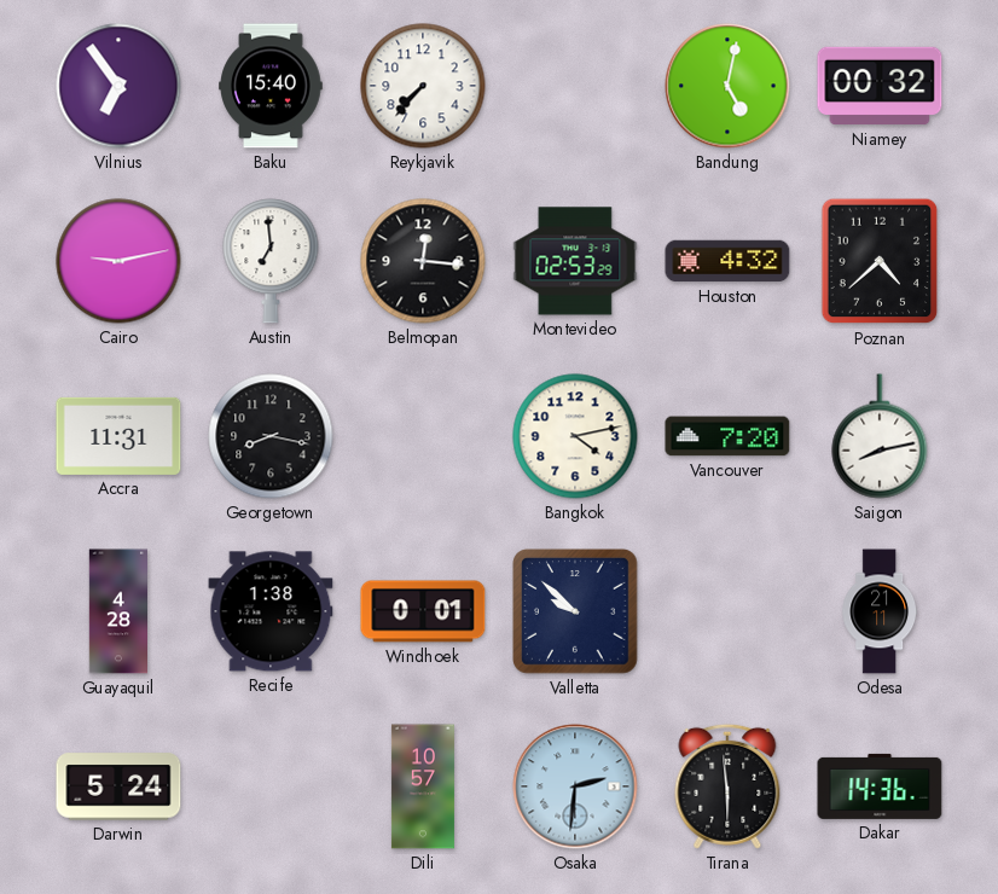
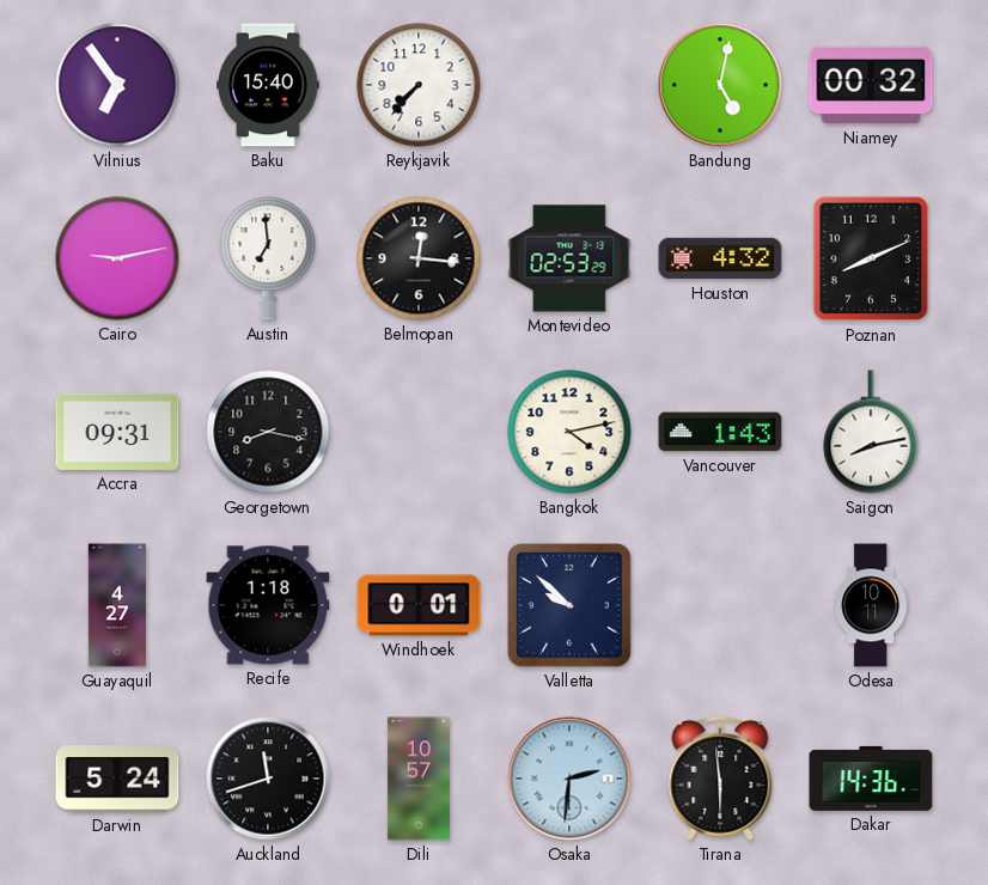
Poznan: 4:38 -> 8:11
Accra: 11:31 -> 09:31
Vancouver: 7:20 -> 1:43
Guayaquil: 4:28 -> 4:27
Recife: 1:38 -> 1:18
Odesa: 21:11 -> 10:11
Auckland: none -> 11:42
